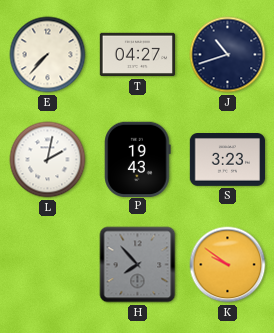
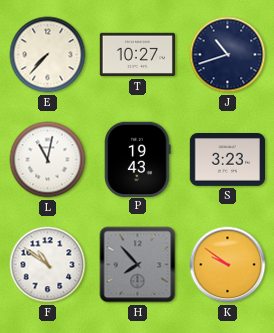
T: 04:27 -> 10:27
L: 2:02 -> 11:02
F: none -> 10:51
